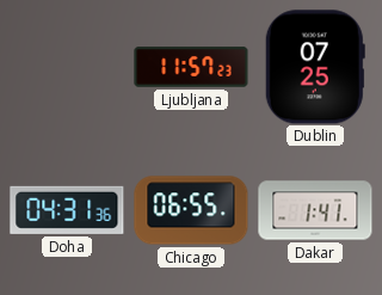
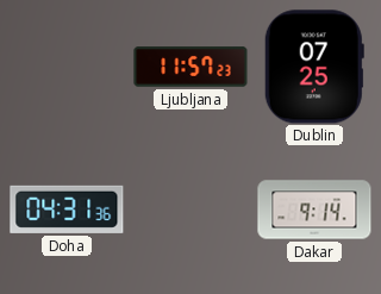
Chicago: 06:55 -> none
Dakar: 1:41 -> 9:14
